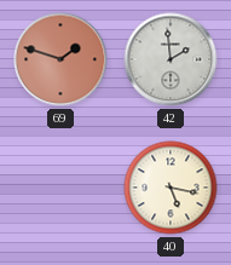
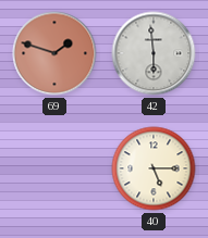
42: 1:59 -> 5:59
40: 5:17 -> 5:15
